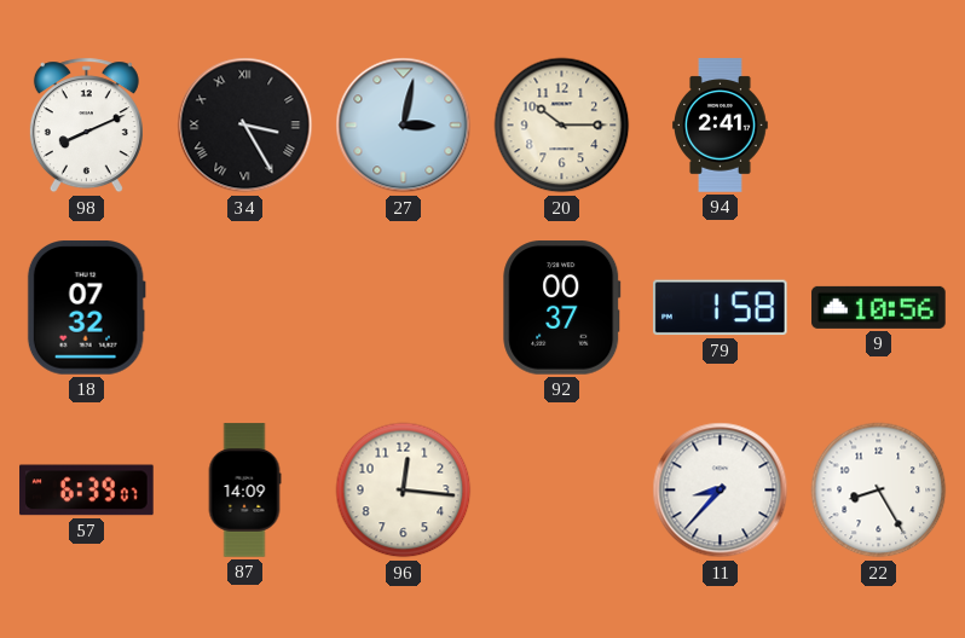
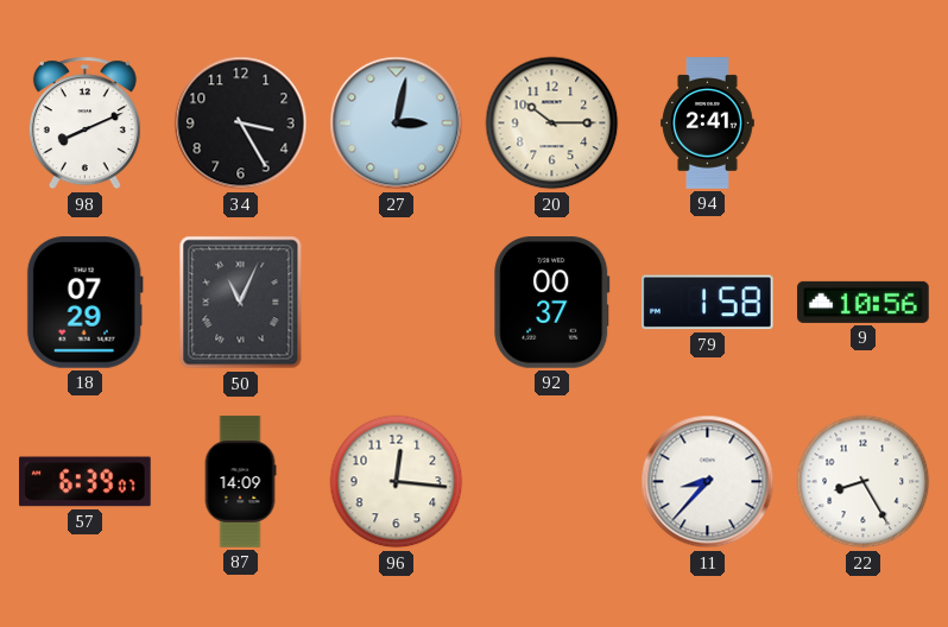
34 numerals: Roman -> Arabic
18: 07:32 -> 07:29
50: none -> 11:04
